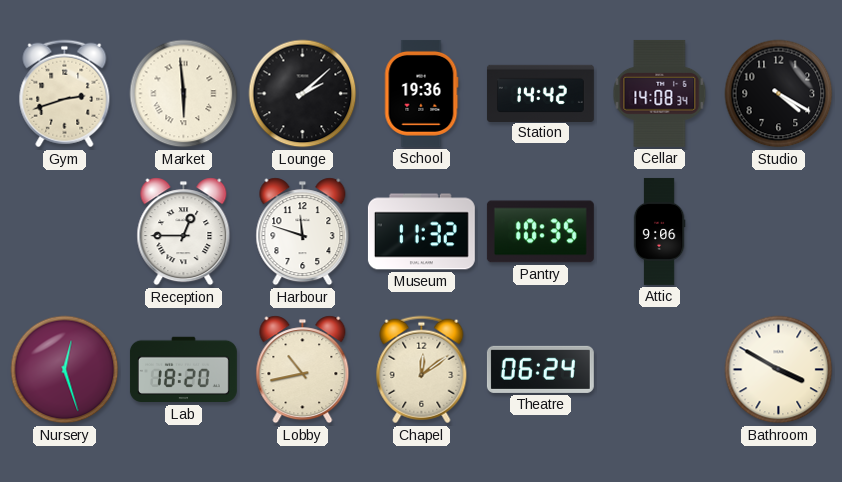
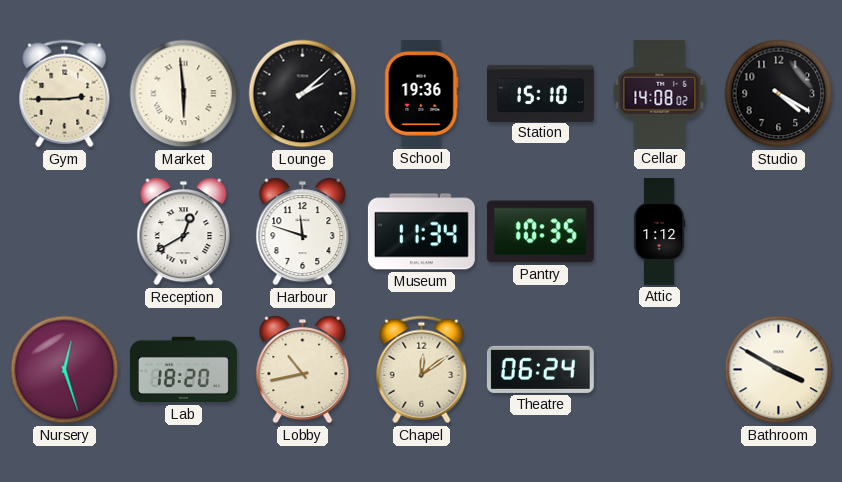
Gym: 2:42 -> 2:45
Station: 14:42 -> 15:10
Cellar: 14:08:34 -> 14:08:02
Reception: 12:45 -> 12:40
Museum: 11:32 -> 11:34
Attic: 9:06 -> 1:12
